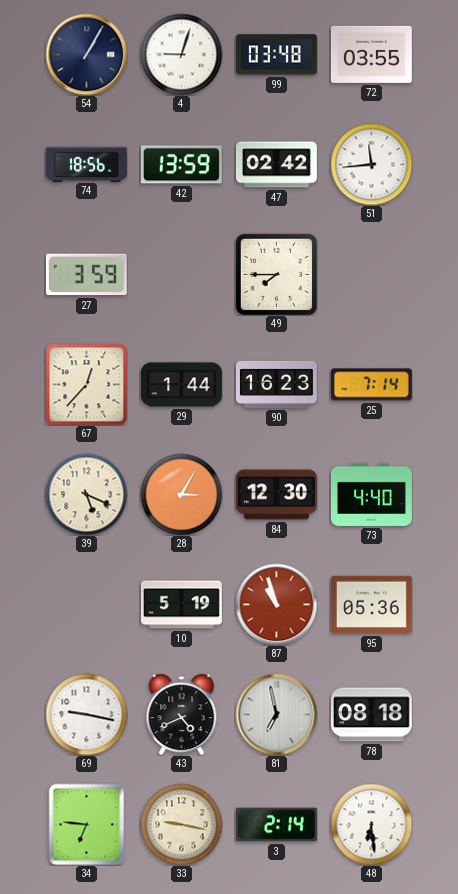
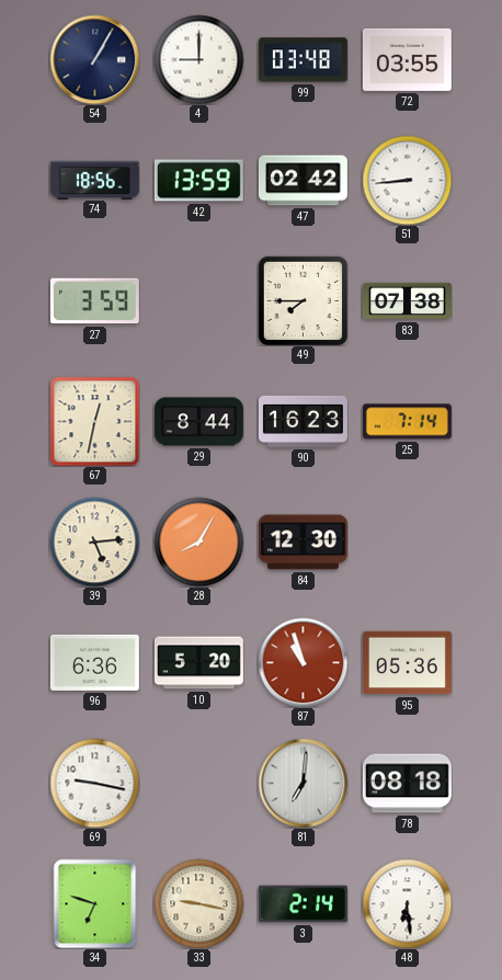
4: 9:03 -> 9:00
51: 11:44 -> 8:44
83: none -> 07:38
67: 12:37 -> 12:32
29: 1:44 -> 8:44
39: 5:19 -> 5:14
28: 3:05 -> 8:05
73: 4:40 -> none
96: none -> 6:36
10: 5:19 -> 5:20
43: 4:41 -> none
81: 6:58 -> 7:01
34: 6:46 -> 6:48
